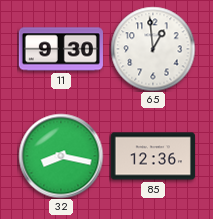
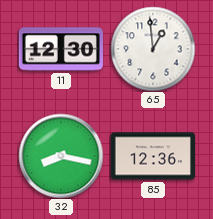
11: 9:30 -> 12:30
